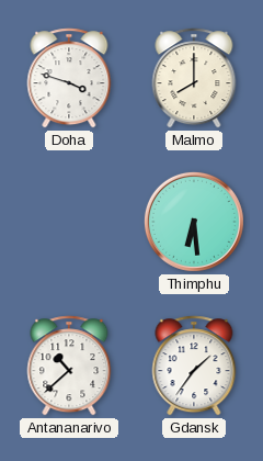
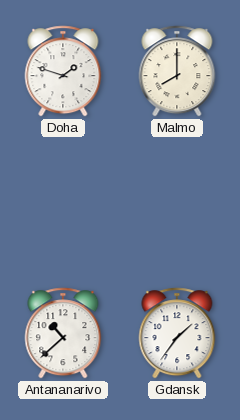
Doha: 3:48 -> 1:48
Thimphu: 6:29 -> none
